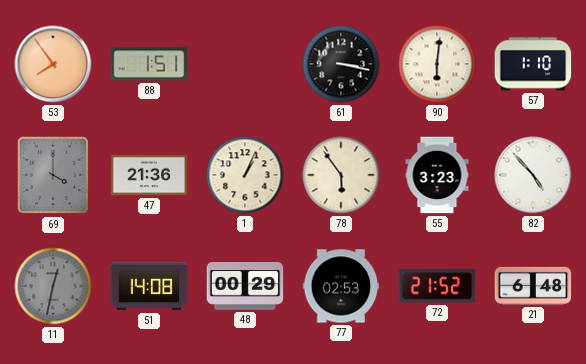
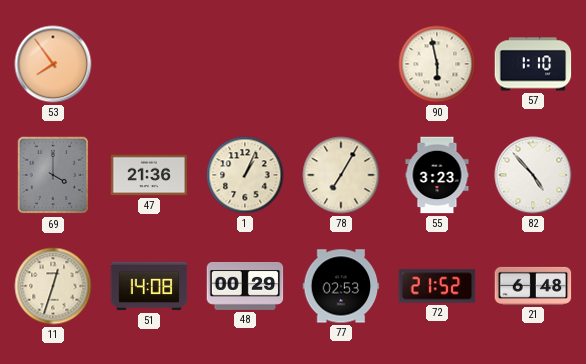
88: 1:51 -> none
61: 3:17 -> none
90: 6:01 -> 5:58
78: 5:54 -> 7:05
11: 12:32 -> 12:33
11 dial: grey -> cream
